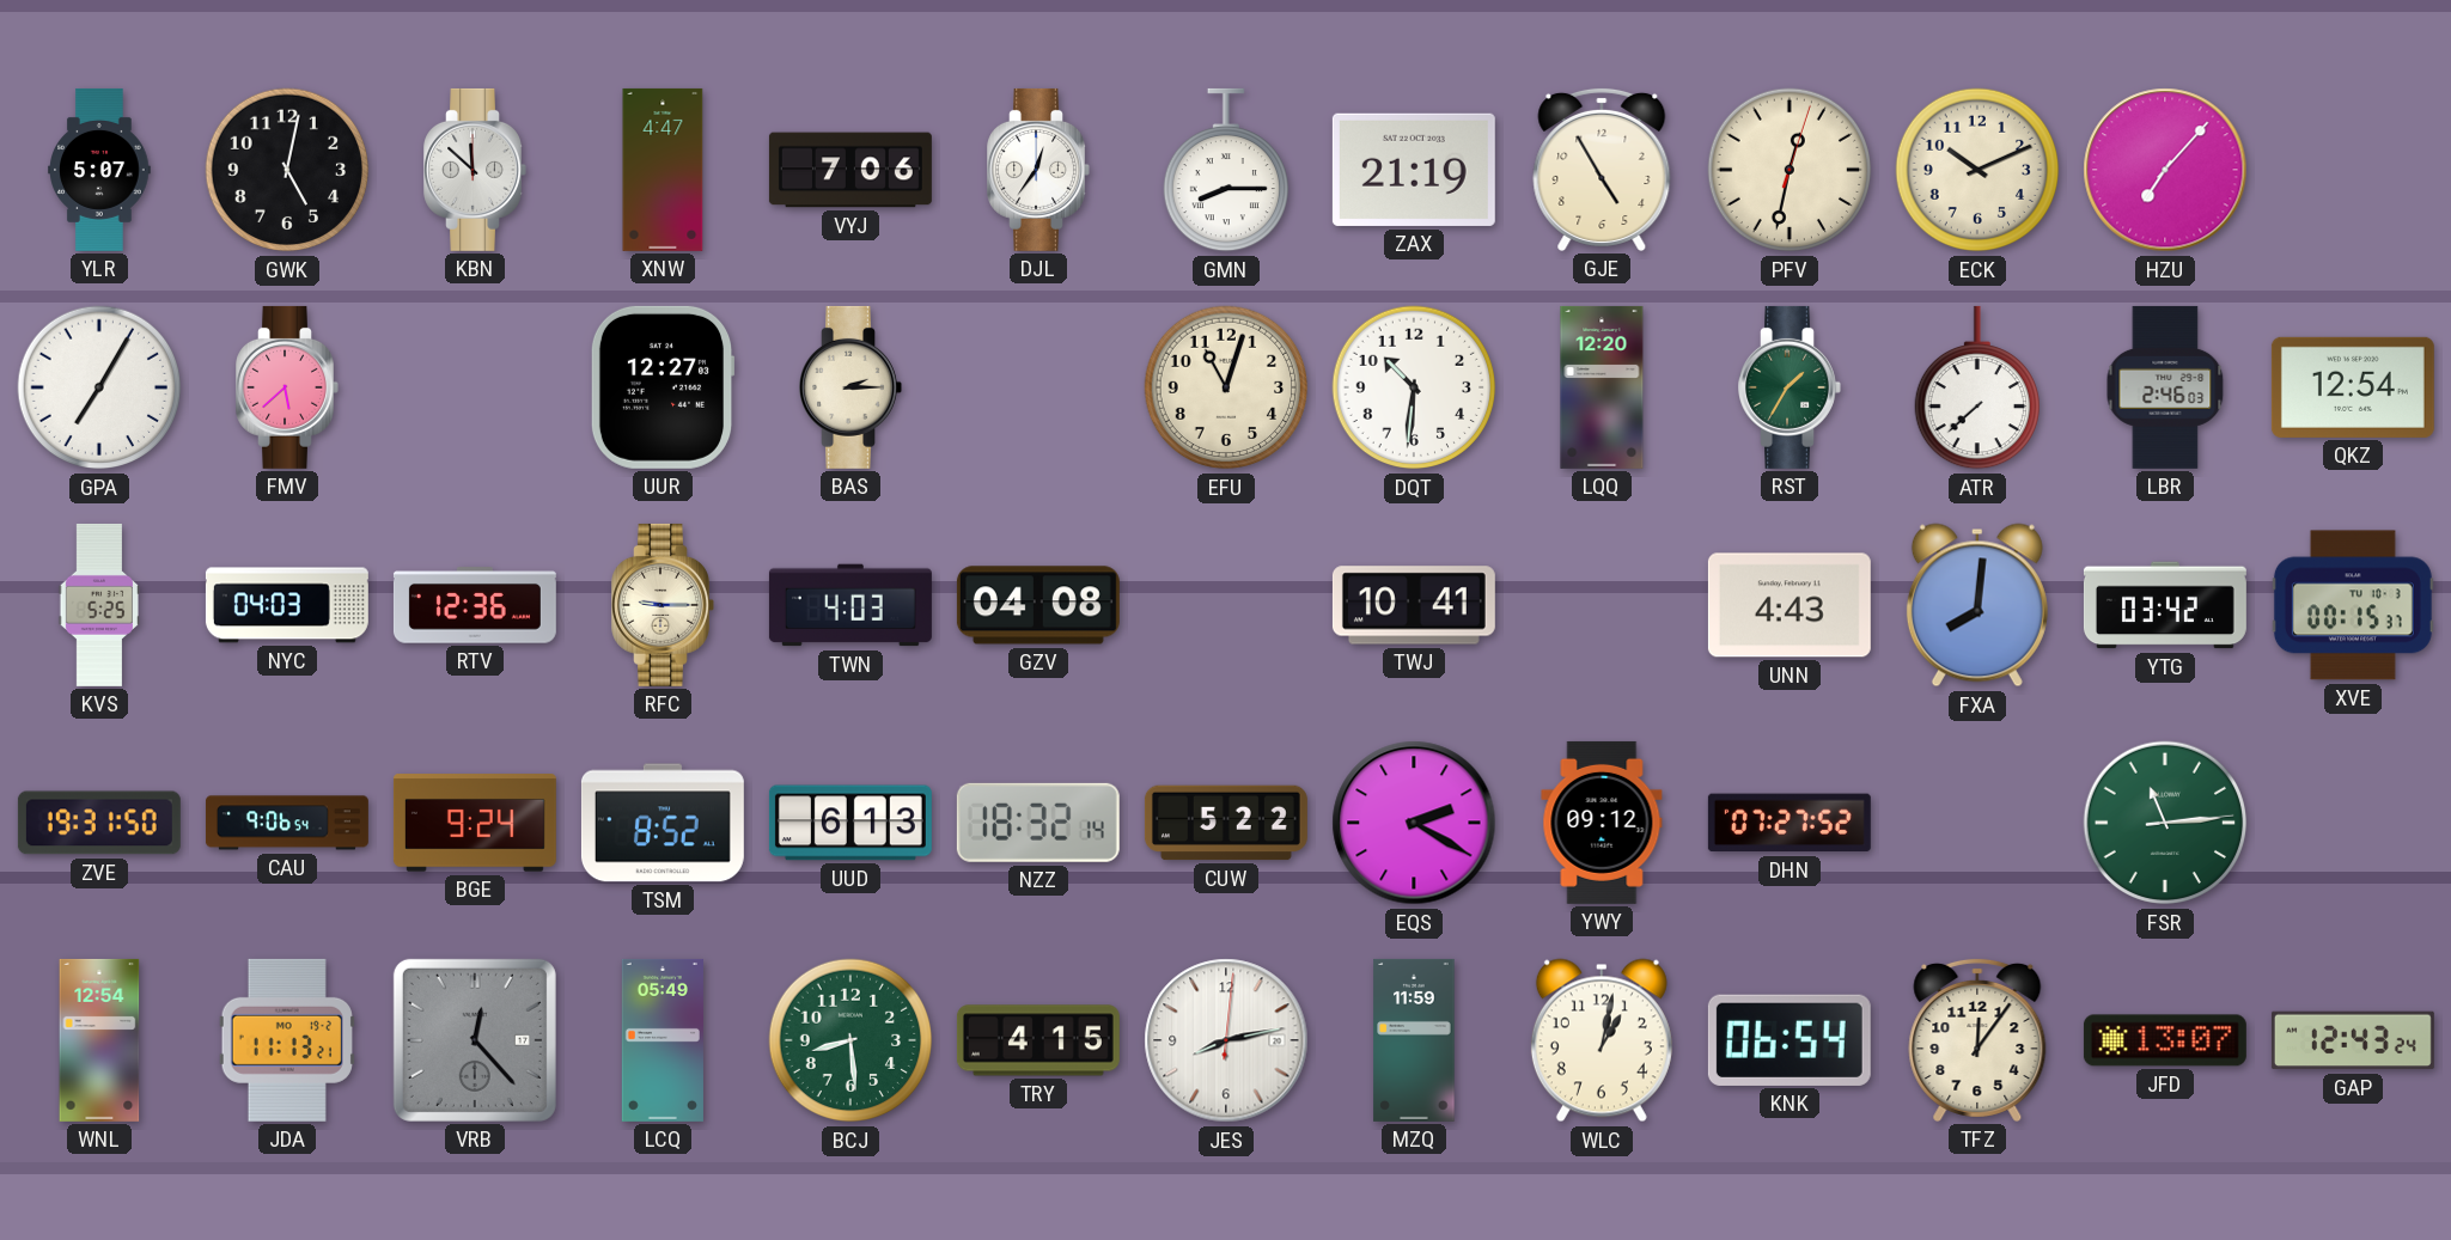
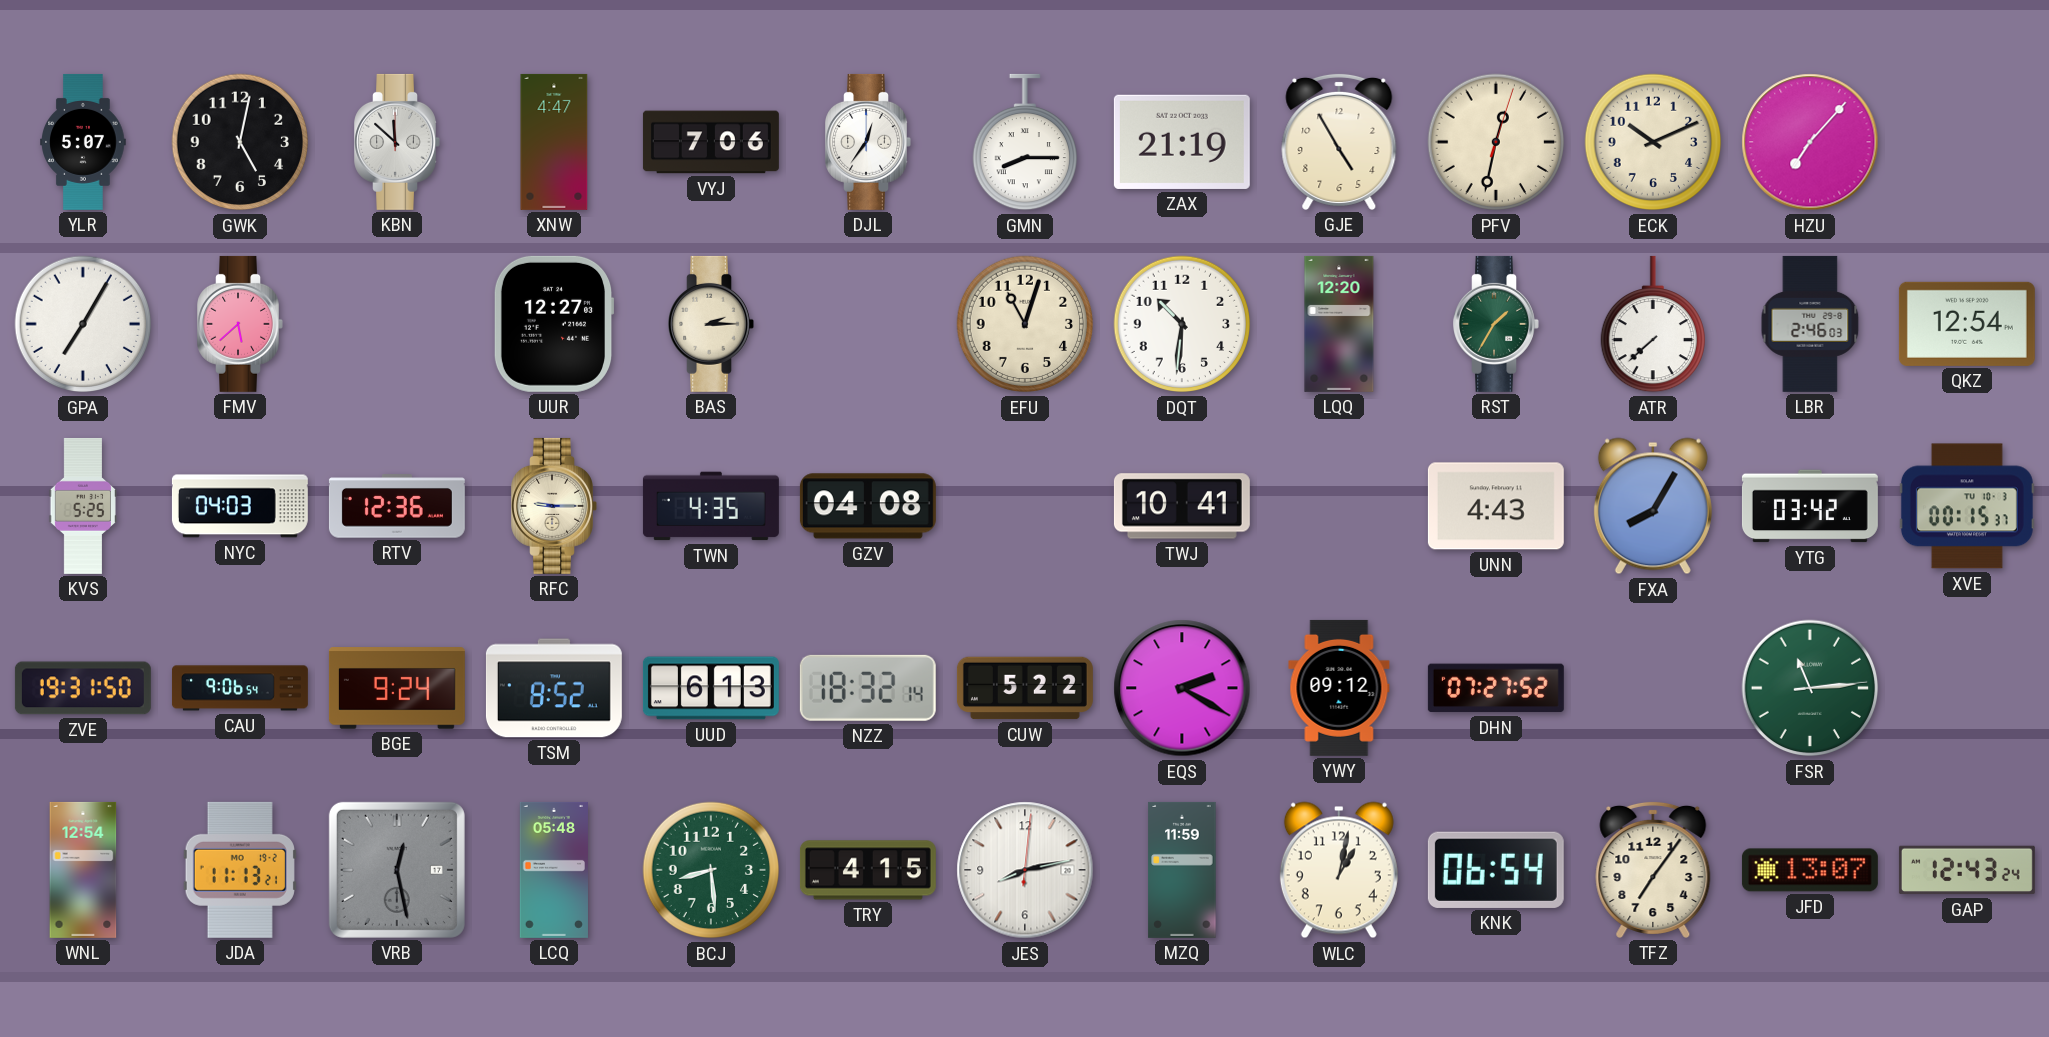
TWN: 4:03 -> 4:35
FXA: 8:01 -> 8:05
VRB: 12:23 -> 12:28
LCQ: 05:49 -> 05:48
TFZ: 12:06 -> 7:06
